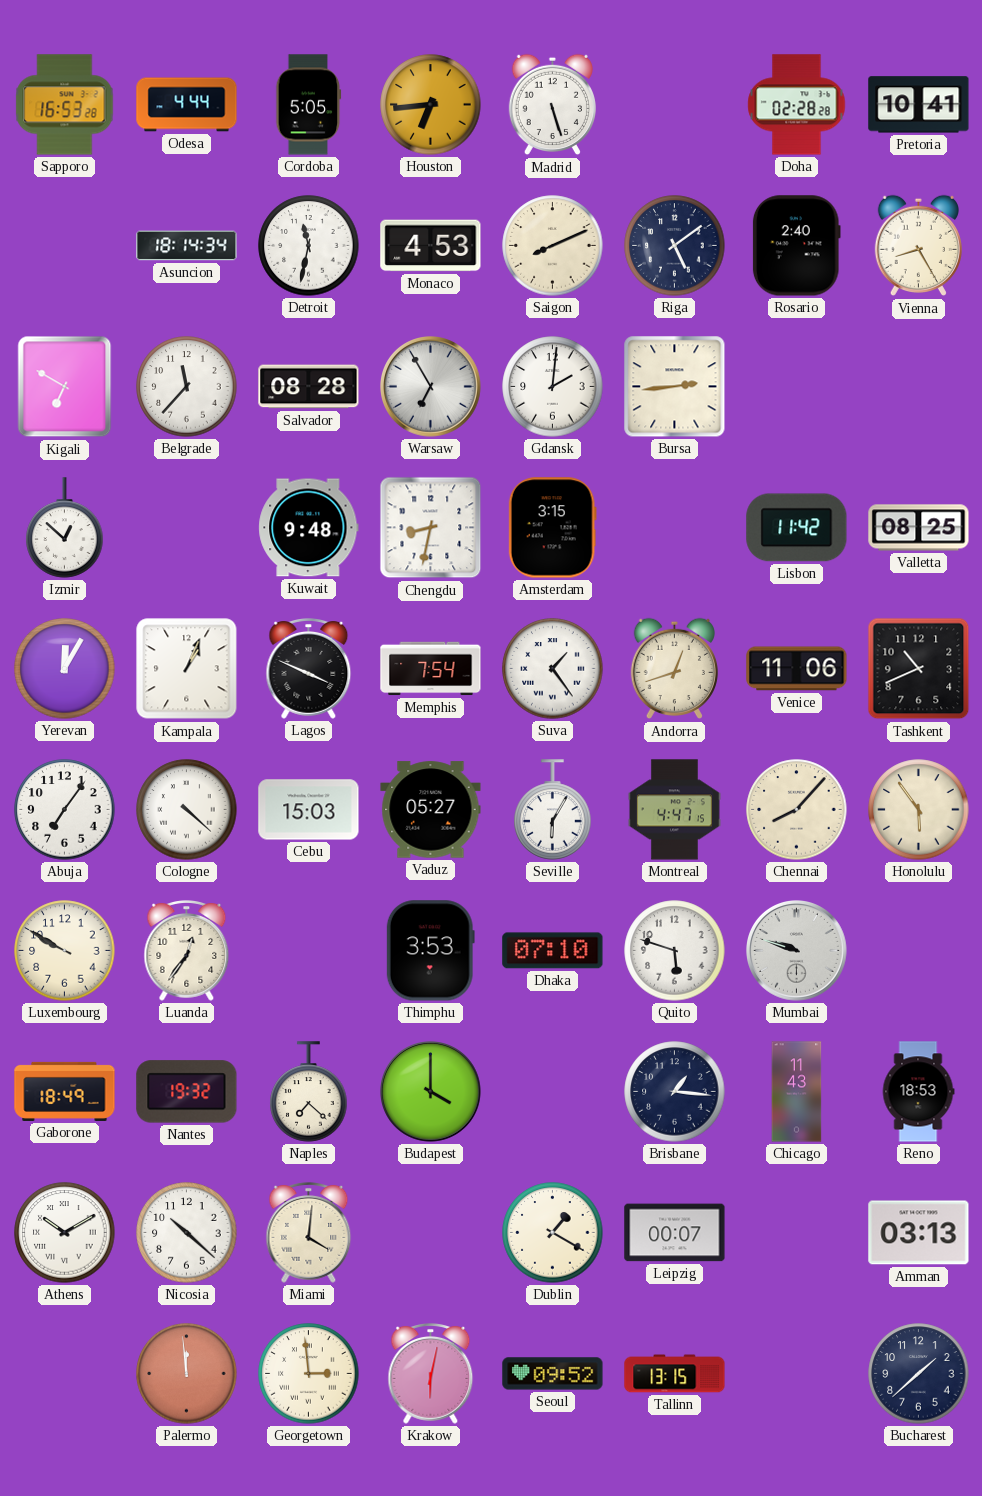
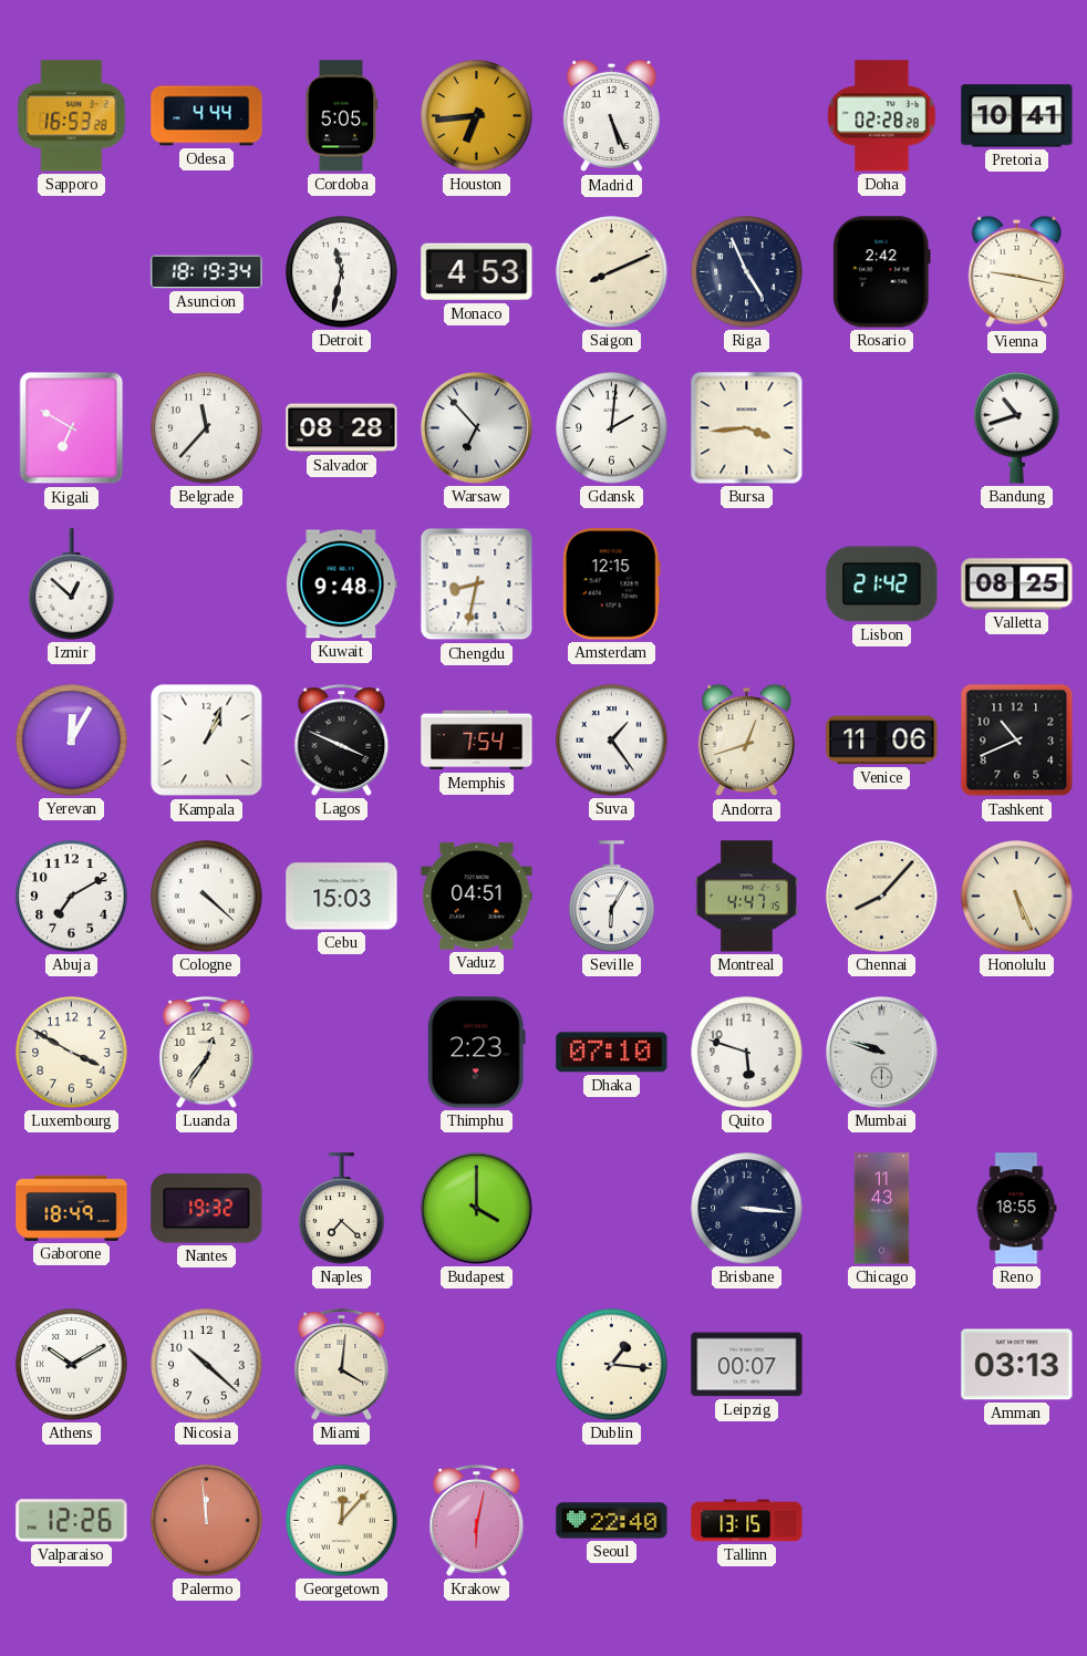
Madrid: 5:27 -> 5:26
Asuncion: 18:14 -> 18:19
Riga: 5:09 -> 4:56
Rosario: 2:40 -> 2:42
Vienna: 8:25 -> 9:17
Warsaw: 6:55 -> 6:53
Bursa: 2:44 -> 3:44
Bandung: none -> 10:42
Amsterdam: 3:15 -> 12:15
Lisbon: 11:42 -> 21:42
Abuja: 7:06 -> 7:10
Vaduz: 05:27 -> 04:51
Honolulu: 5:54 -> 5:26
Luxembourg: 9:50 -> 3:50
Thimphu: 3:53 -> 2:23
Brisbane: 1:16 -> 3:16
Reno: 18:53 -> 18:55
Dublin: 1:20 -> 1:16
Valparaiso: none -> 12:26
Georgetown: 2:59 -> 12:07
Seoul: 09:52 -> 22:40
Bucharest: 1:38 -> none
